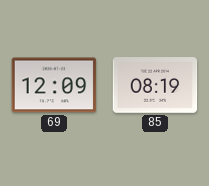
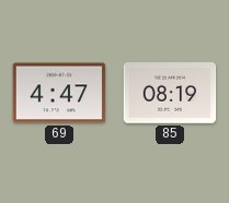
69: 12:09 -> 4:47
